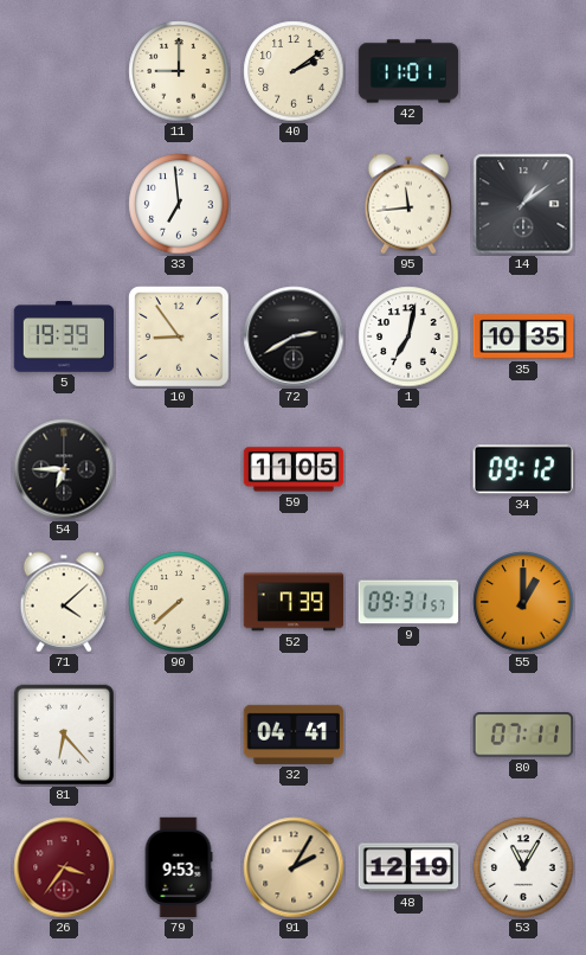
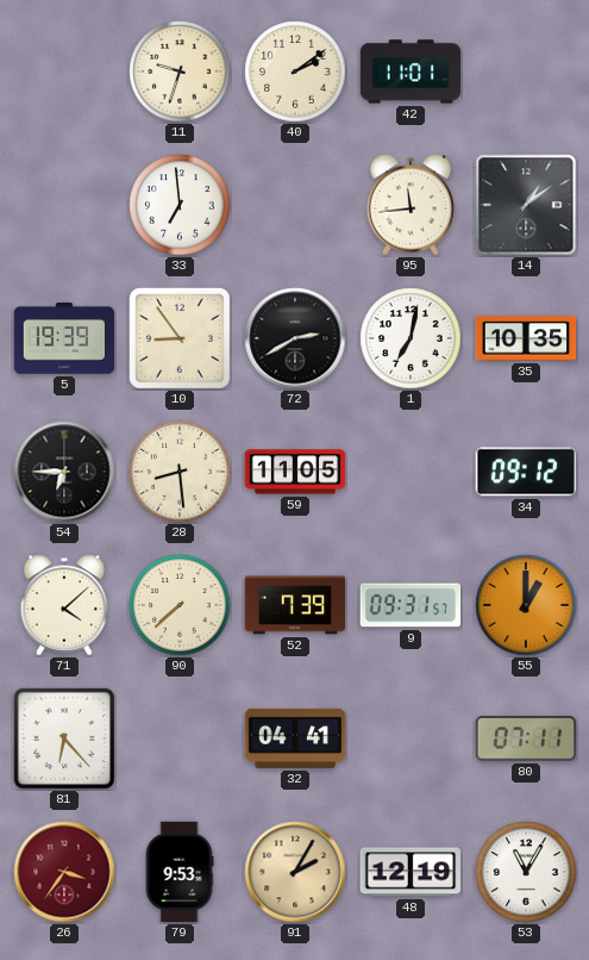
11: 9:00 -> 9:33
28: none -> 8:29
